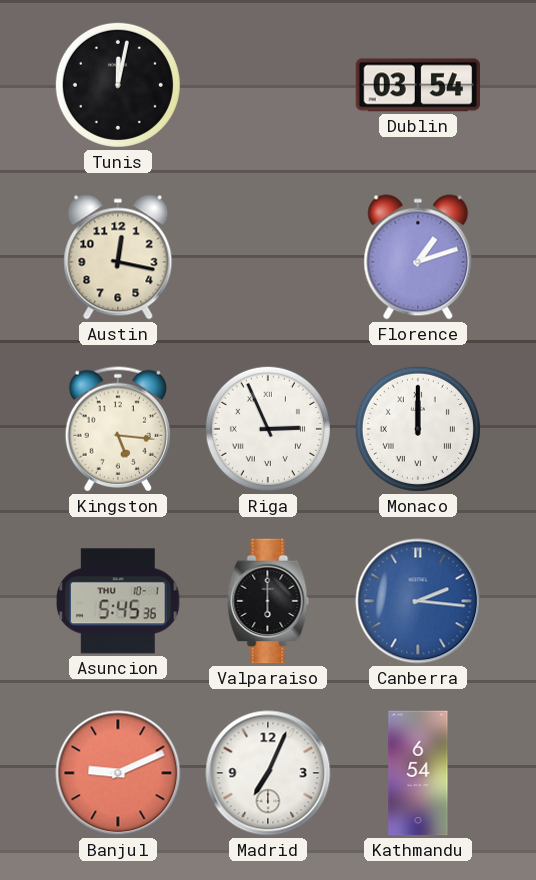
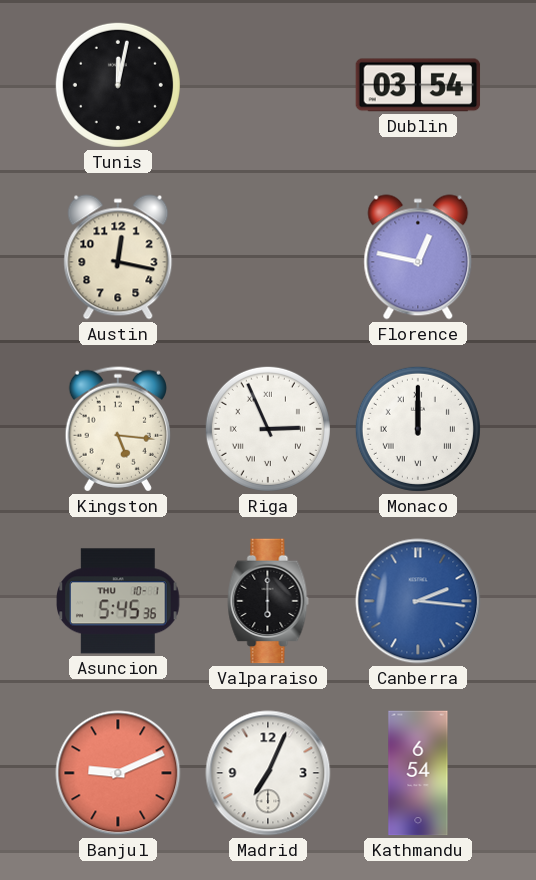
Florence: 1:12 -> 12:47
